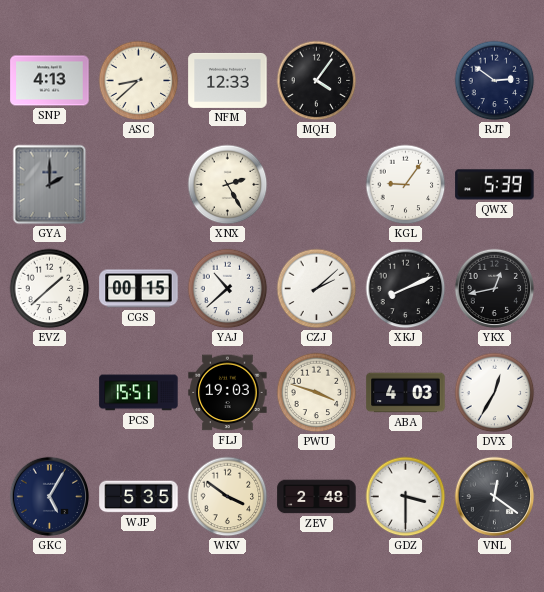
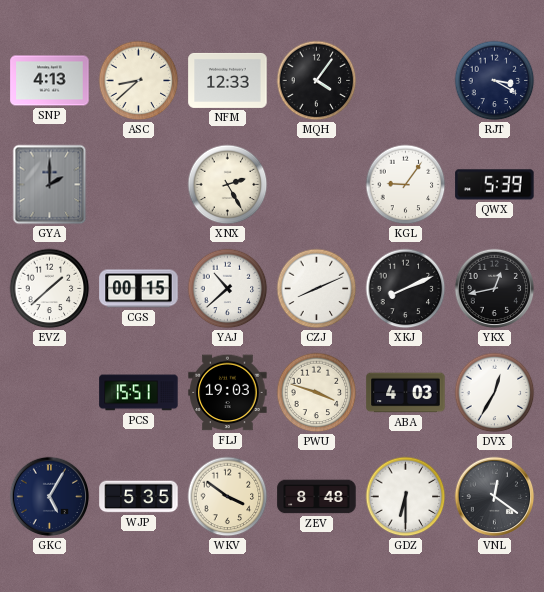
RJT: 2:51 -> 3:20
CZJ: 2:08 -> 8:11
ZEV: 2:48 -> 8:48
GDZ: 3:30 -> 6:30
